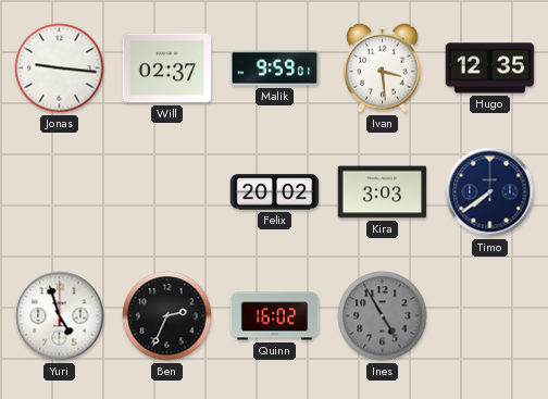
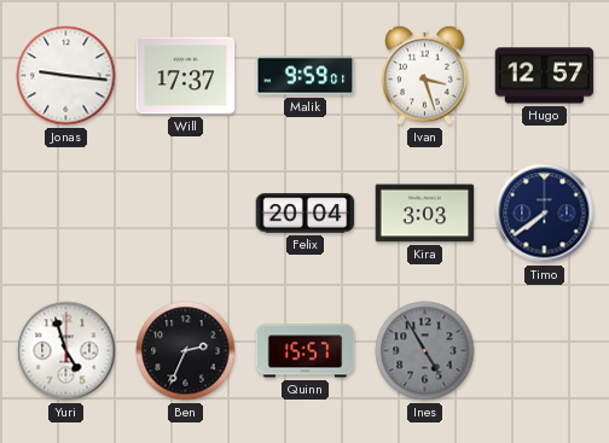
Will: 02:37 -> 17:37
Ivan: 3:29 -> 3:27
Hugo: 12:35 -> 12:57
Felix: 20:02 -> 20:04
Quinn: 16:02 -> 15:57
